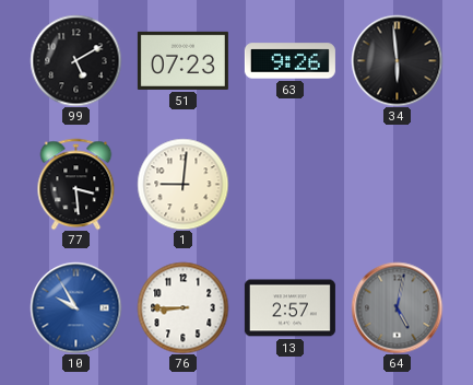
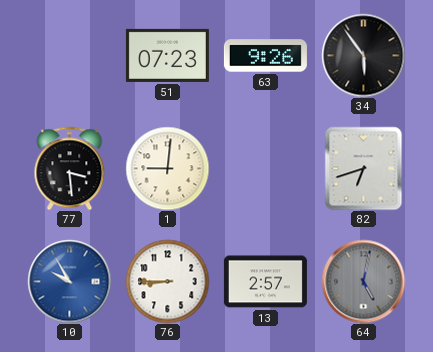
99: 5:10 -> none
34: 5:59 -> 5:54
82: none -> 6:42
